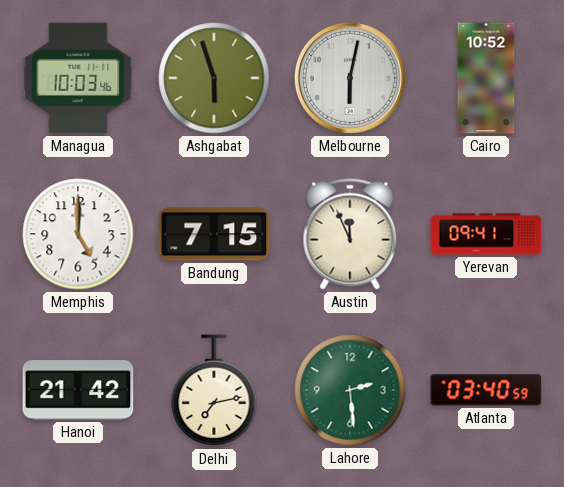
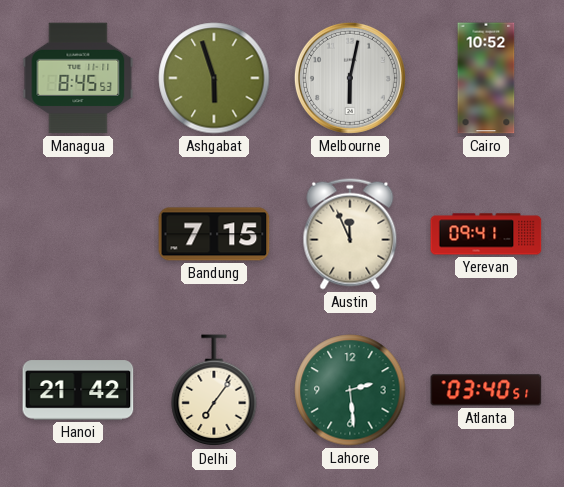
Managua: 10:03 -> 8:45
Memphis: 5:00 -> none
Delhi: 7:13 -> 7:06
Atlanta: 03:40:59 -> 03:40:51
